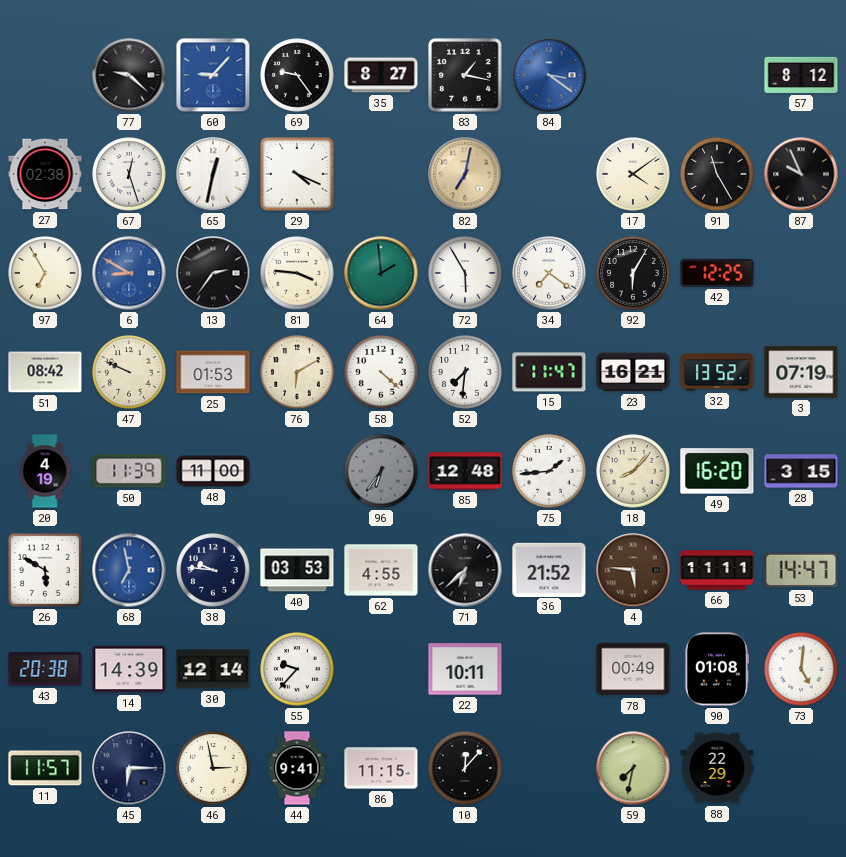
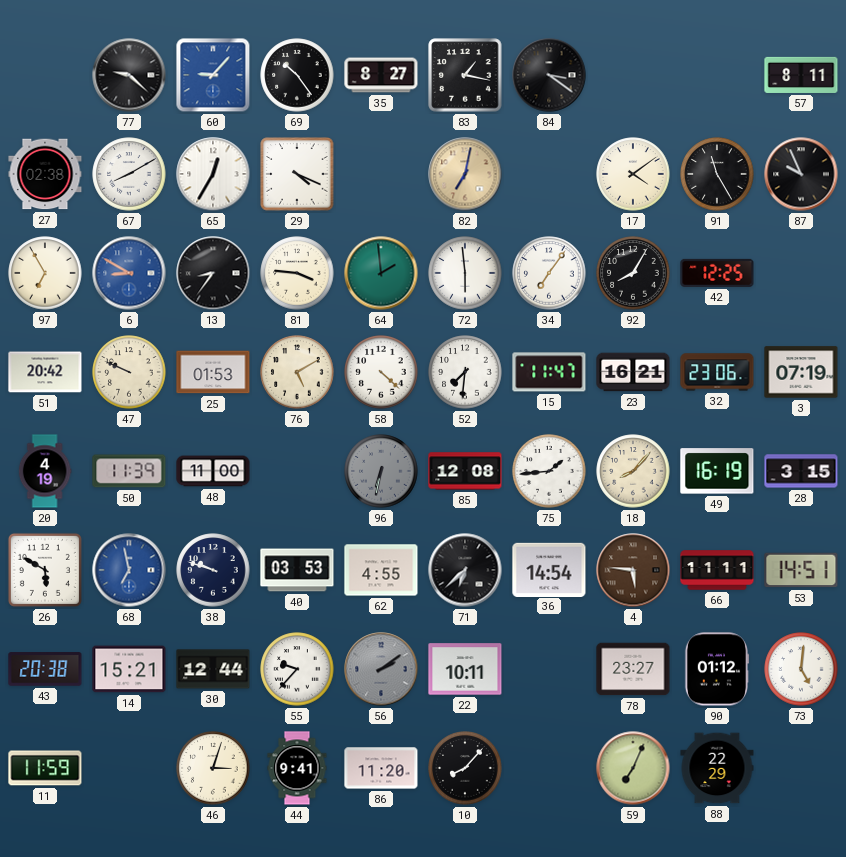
69: 9:24 -> 10:24
84 dial: blue -> black
57: 8:12 -> 8:11
67: 12:27 -> 8:10
65: 12:32 -> 12:35
13: 2:36 -> 8:36
72: 5:55 -> 5:59
34: 7:21 -> 7:06
92: 6:05 -> 8:05
51: 08:42 -> 20:42
76: 6:10 -> 5:10
32: 13:52 -> 23:06
96: 6:36 -> 6:32
85: 12:48 -> 12:08
49: 16:20 -> 16:19
38: 9:46 -> 9:48
36: 21:52 -> 14:54
53: 14:47 -> 14:51
14: 14:39 -> 15:21
30: 12:14 -> 12:44
56: none -> 2:09
78: 00:49 -> 23:27
90: 01:08 -> 01:12
11: 11:57 -> 11:59
45: 6:15 -> none
46: 2:58 -> 3:03
86: 11:15 -> 11:20
10: 12:07 -> 8:07
59: 7:32 -> 7:04
